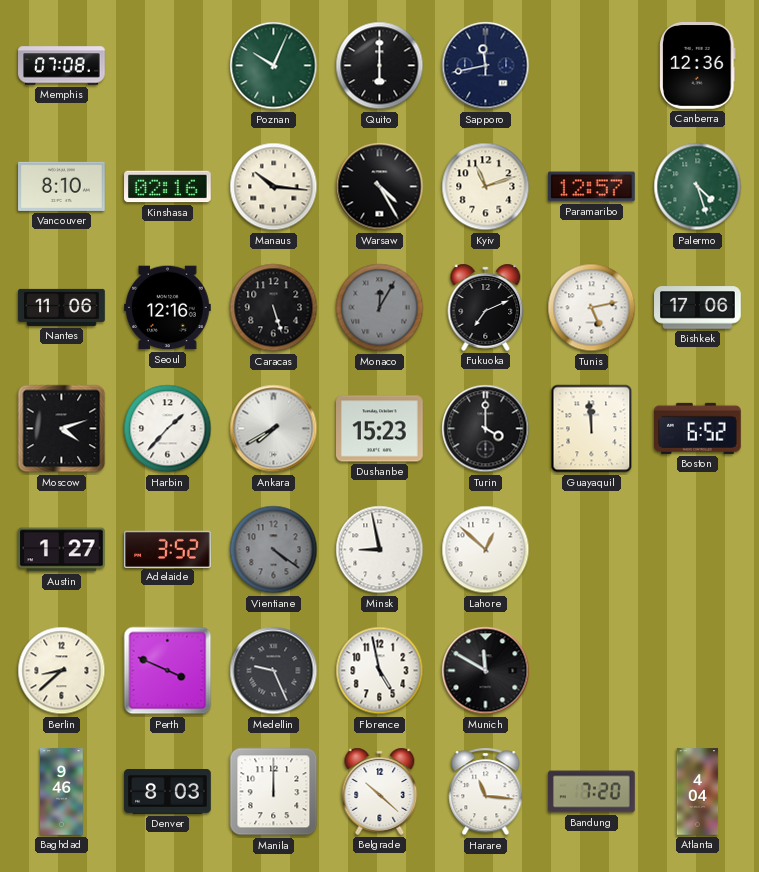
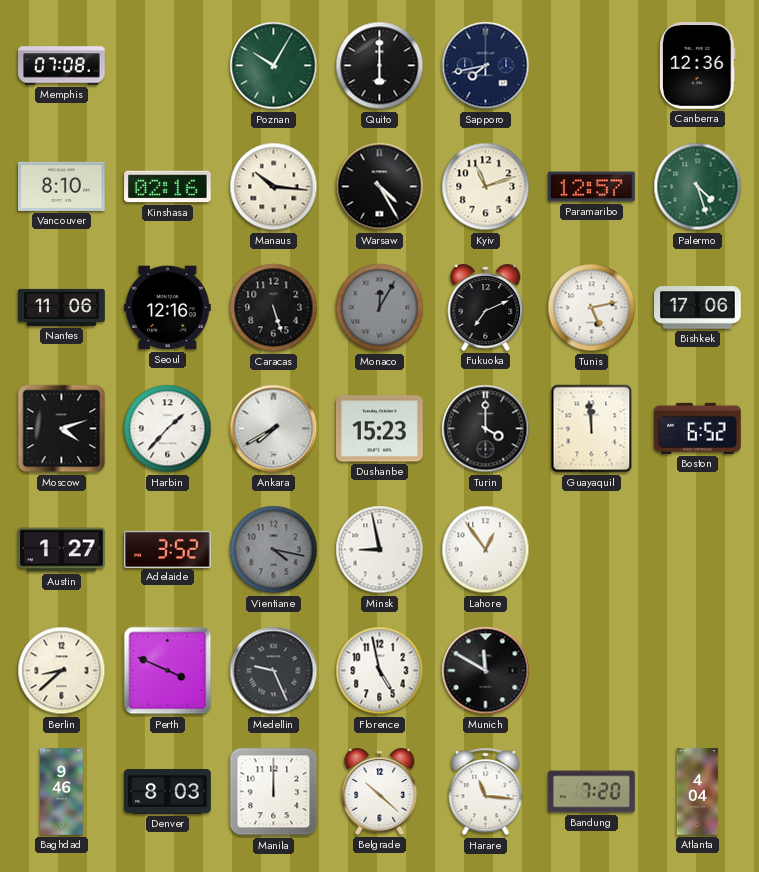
Poznan: 10:04 -> 10:05
Sapporo: 11:43 -> 7:43
Vientiane: 4:21 -> 4:17
Lahore: 12:52 -> 12:54
